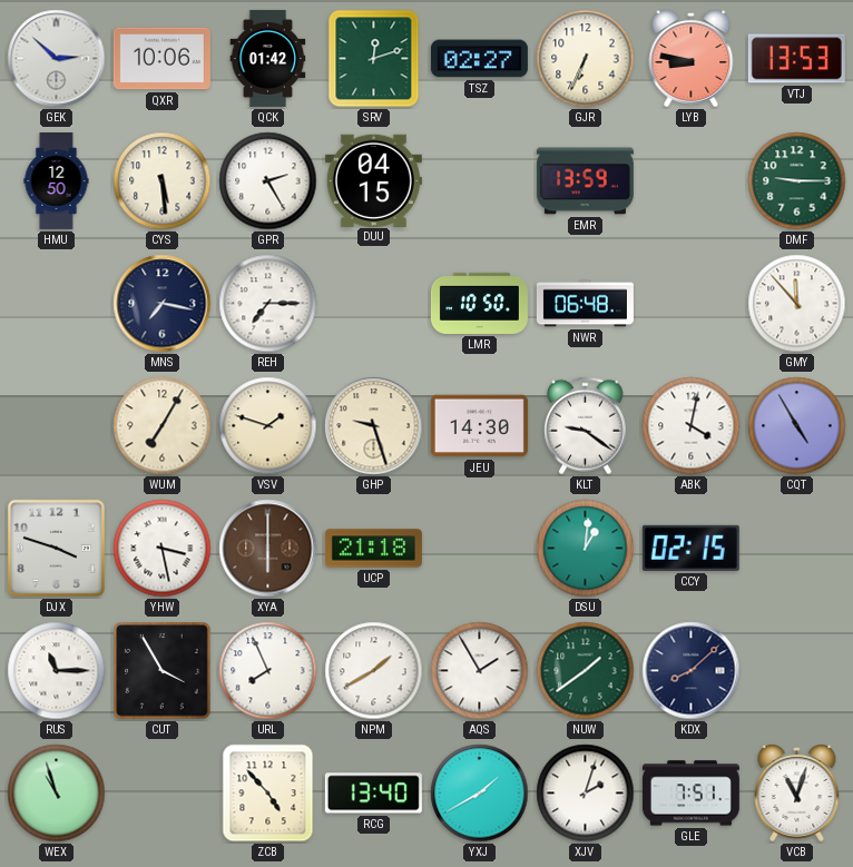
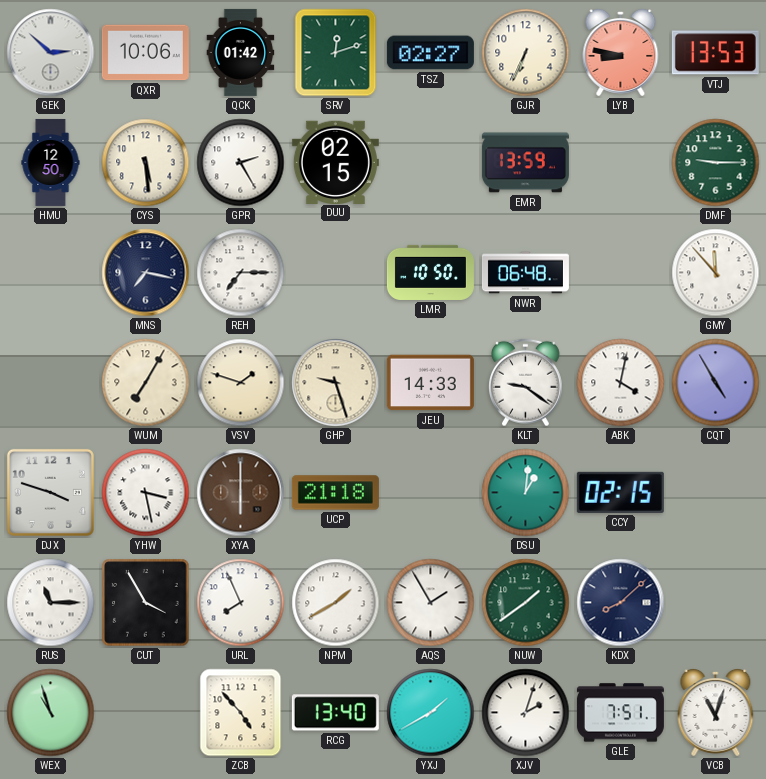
DUU: 04:15 -> 02:15
JEU: 14:30 -> 14:33
